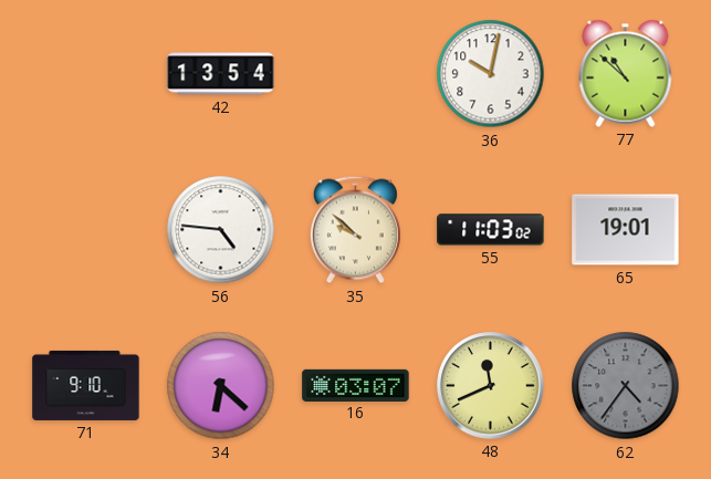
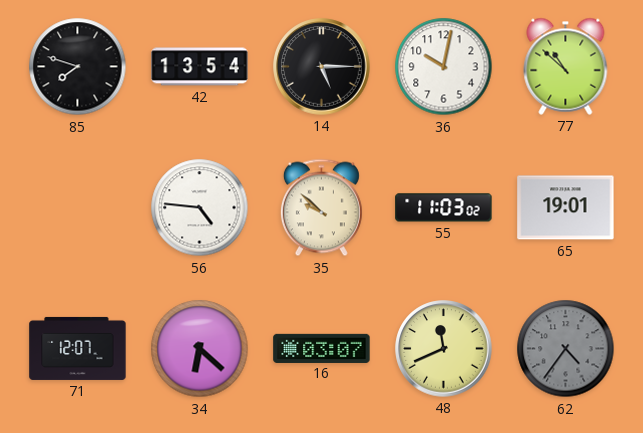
85: none -> 7:48
14: none -> 5:15
71: 9:10 -> 12:07
